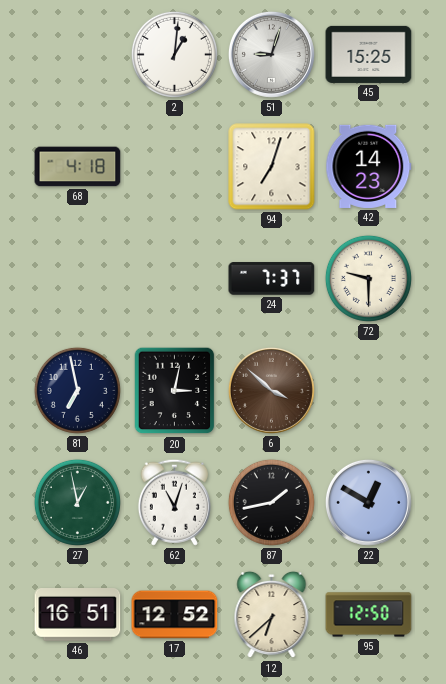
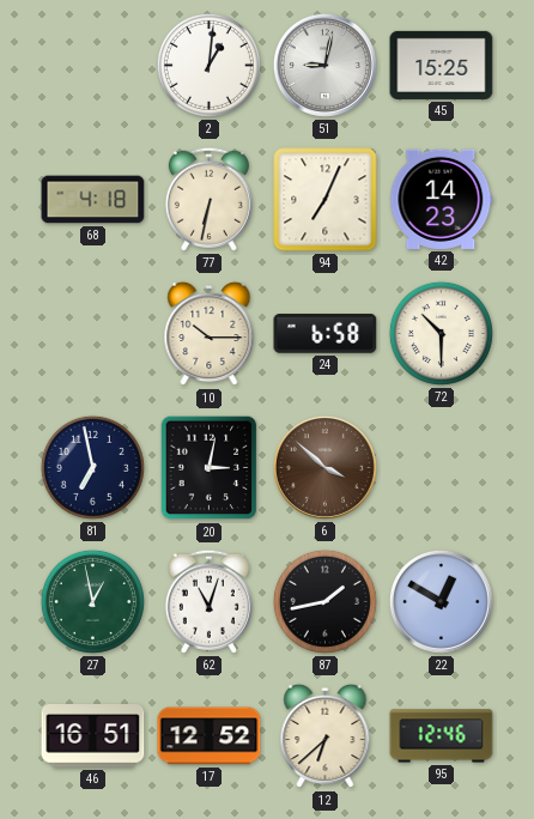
51: 9:03 -> 9:02
77: none -> 6:32
94: 7:03 -> 7:04
10: none -> 10:15
24: 7:37 -> 6:58
72: 9:30 -> 10:30
95: 12:50 -> 12:46
